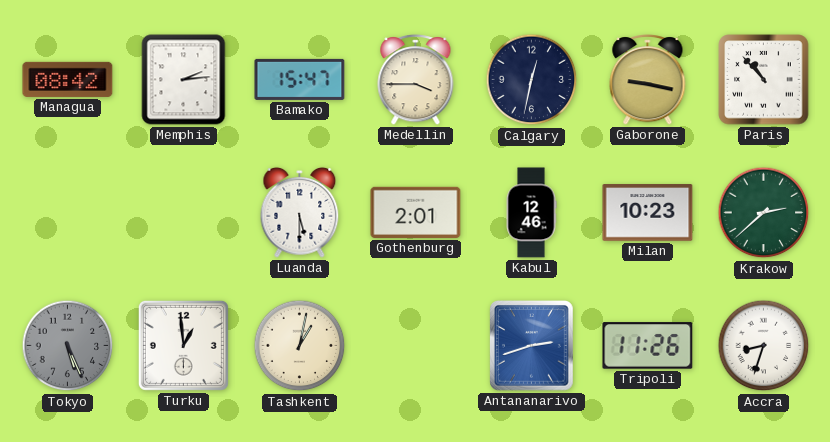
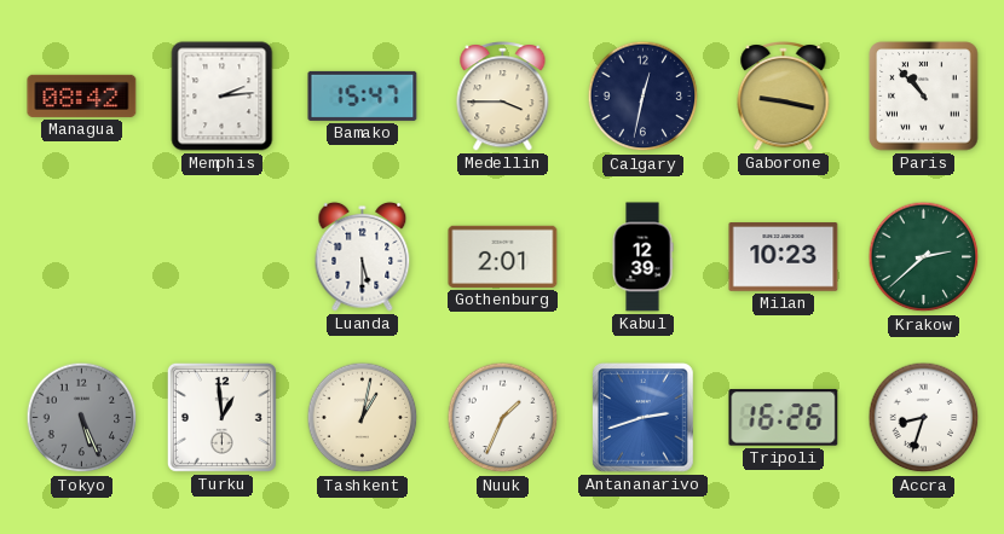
Kabul: 12:46 -> 12:39
Nuuk: none -> 1:34
Tripoli: 11:26 -> 16:26
